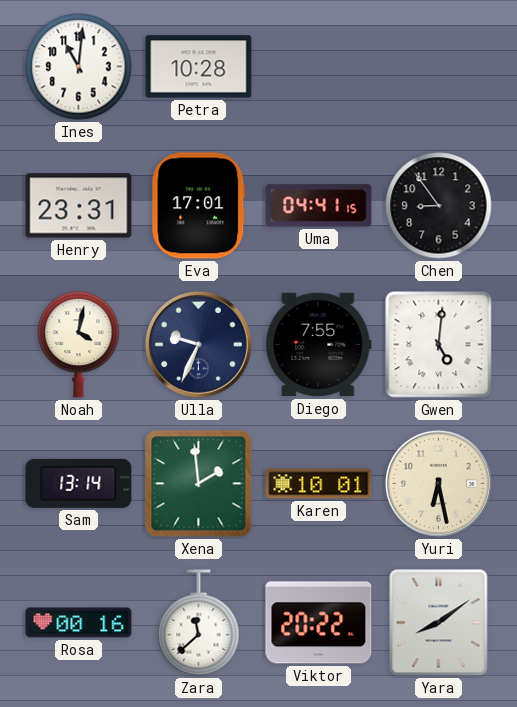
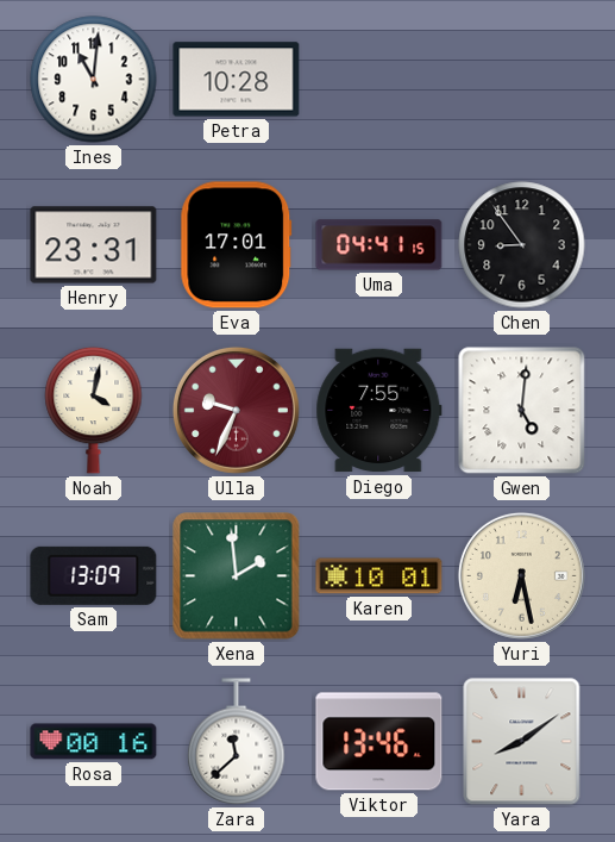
Ulla dial: navy -> burgundy
Sam: 13:14 -> 13:09
Viktor: 20:22 -> 13:46
